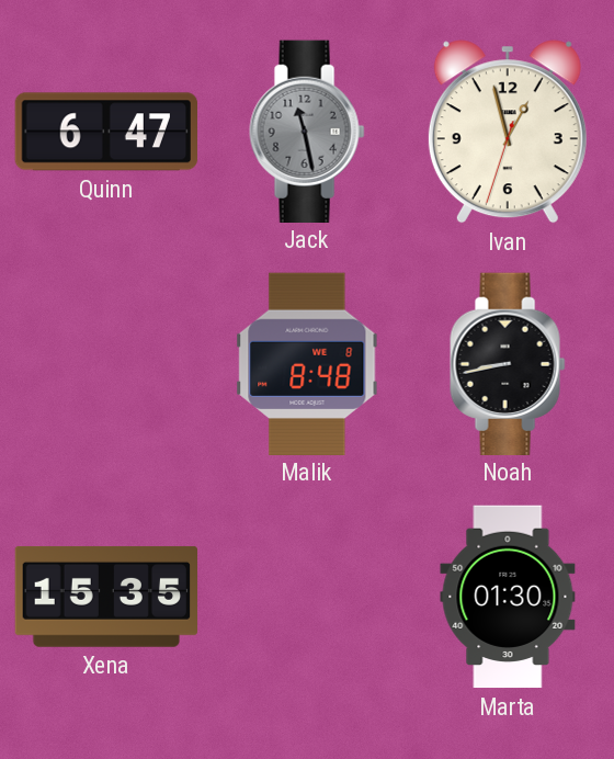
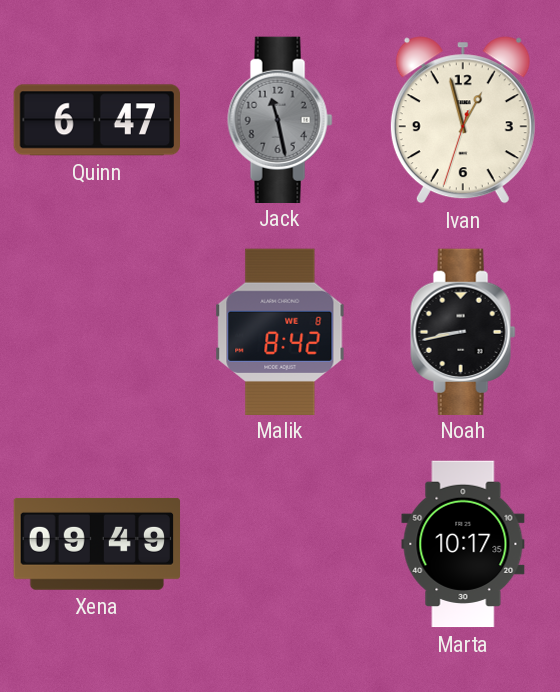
Malik: 8:48 -> 8:42
Xena: 15:35 -> 09:49
Marta: 01:30 -> 10:17
